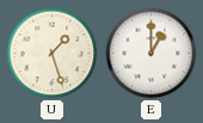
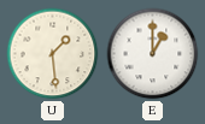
U: 1:27 -> 1:29
